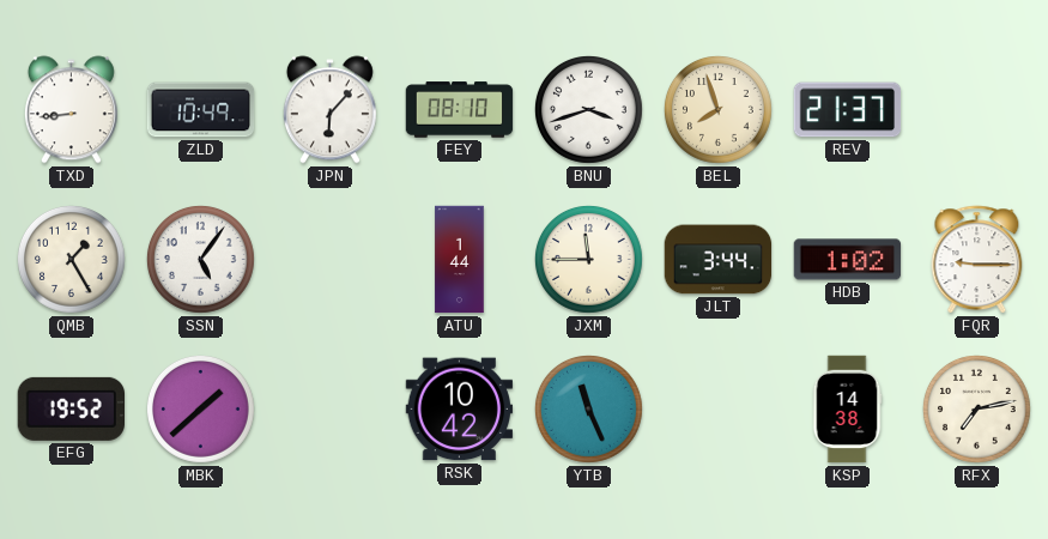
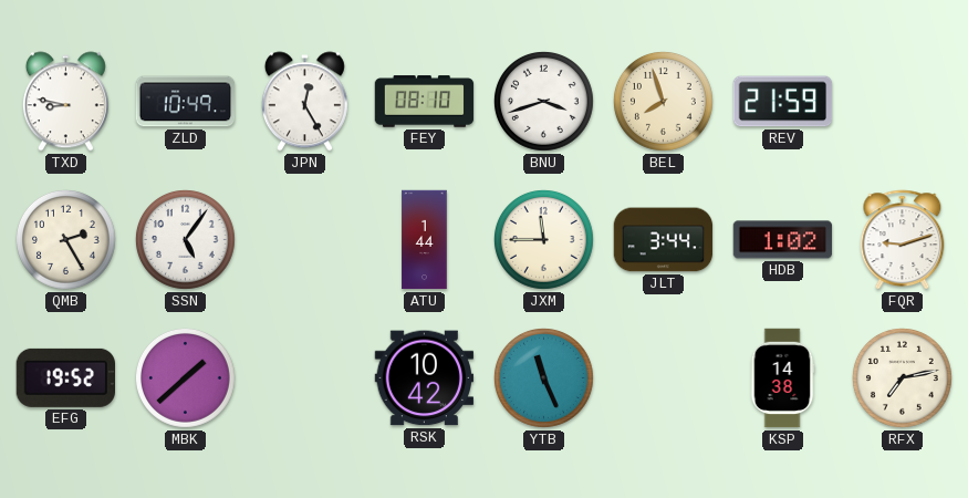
TXD: 8:44 -> 8:47
JPN: 6:07 -> 12:25
REV: 21:37 -> 21:59
QMB: 1:25 -> 2:25
FQR: 9:15 -> 9:12
